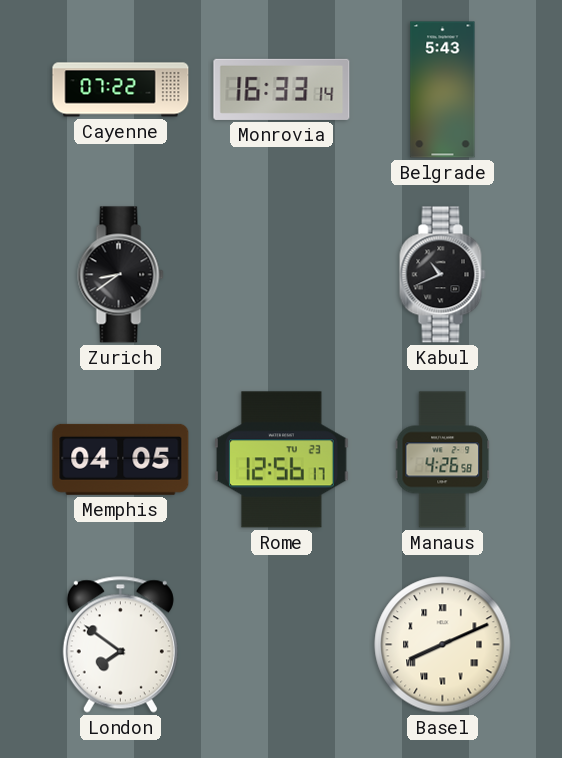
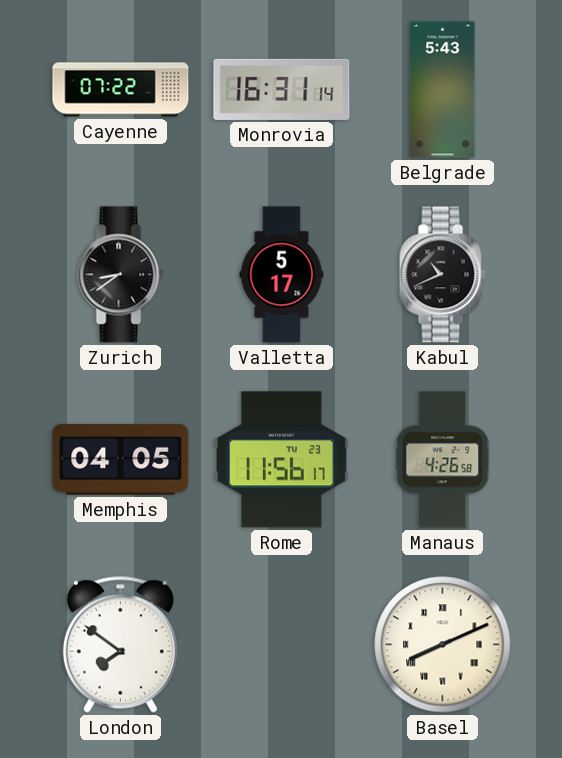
Monrovia: 16:33 -> 16:31
Valletta: none -> 5:17
Rome: 12:56 -> 11:56
